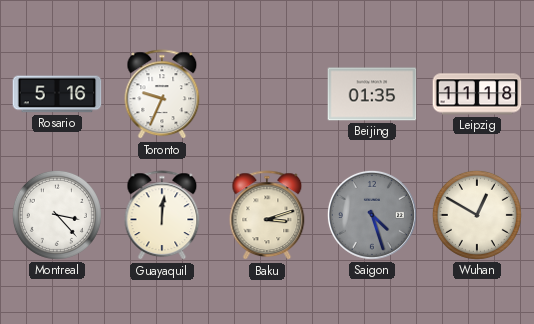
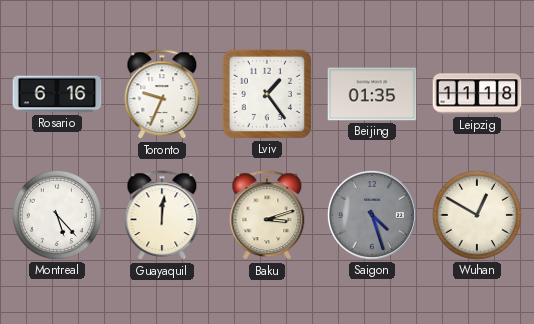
Rosario: 5:16 -> 6:16
Lviv: none -> 1:24
Montreal: 3:23 -> 5:23
